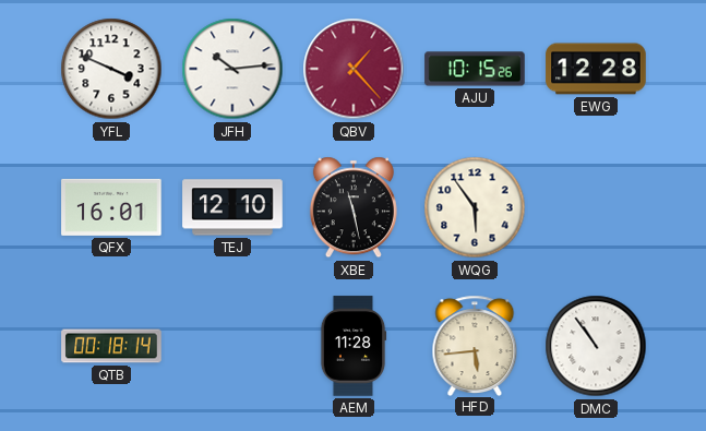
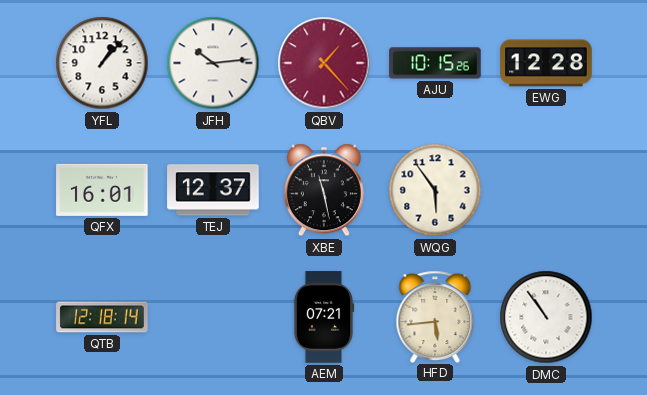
YFL: 3:49 -> 1:07
TEJ: 12:10 -> 12:37
QTB: 00:18 -> 12:18
AEM: 11:28 -> 07:21
